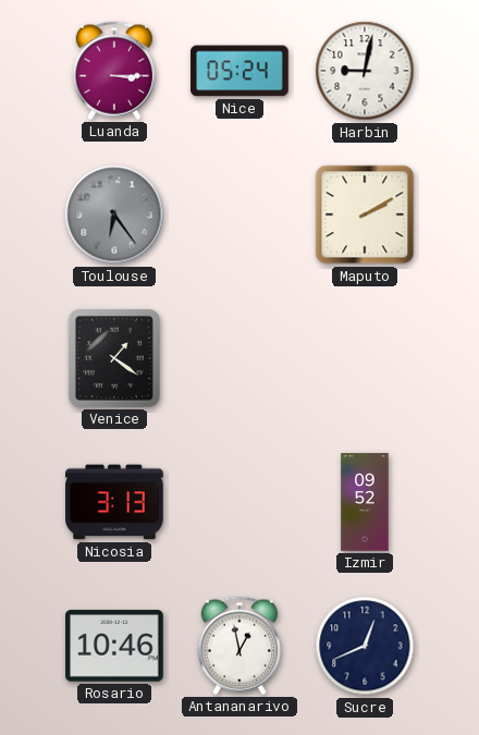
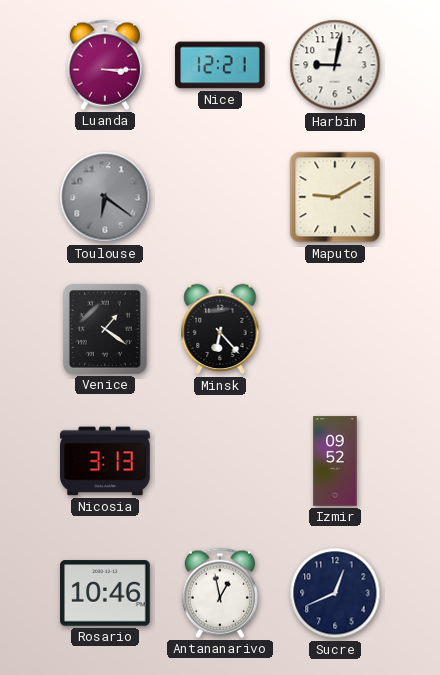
Nice: 05:24 -> 12:21
Toulouse: 6:24 -> 6:21
Maputo: 2:10 -> 9:10
Minsk: none -> 6:23
